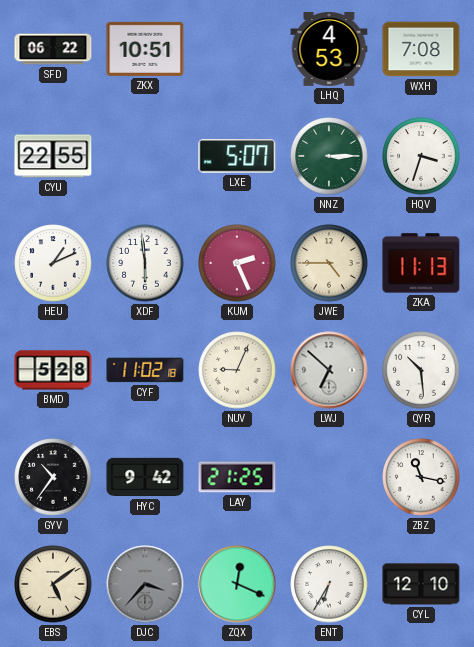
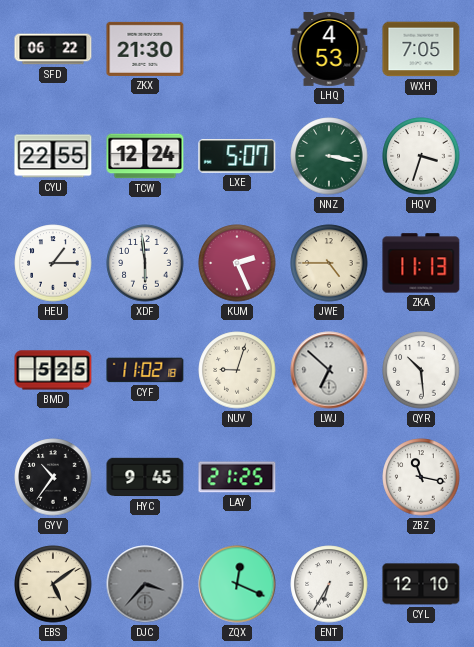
ZKX: 10:51 -> 21:30
WXH: 7:08 -> 7:05
TCW: none -> 12:24
NNZ: 3:15 -> 3:17
HEU: 1:11 -> 1:15
BMD: 5:28 -> 5:25
NUV: 9:04 -> 9:03
HYC: 9:42 -> 9:45
